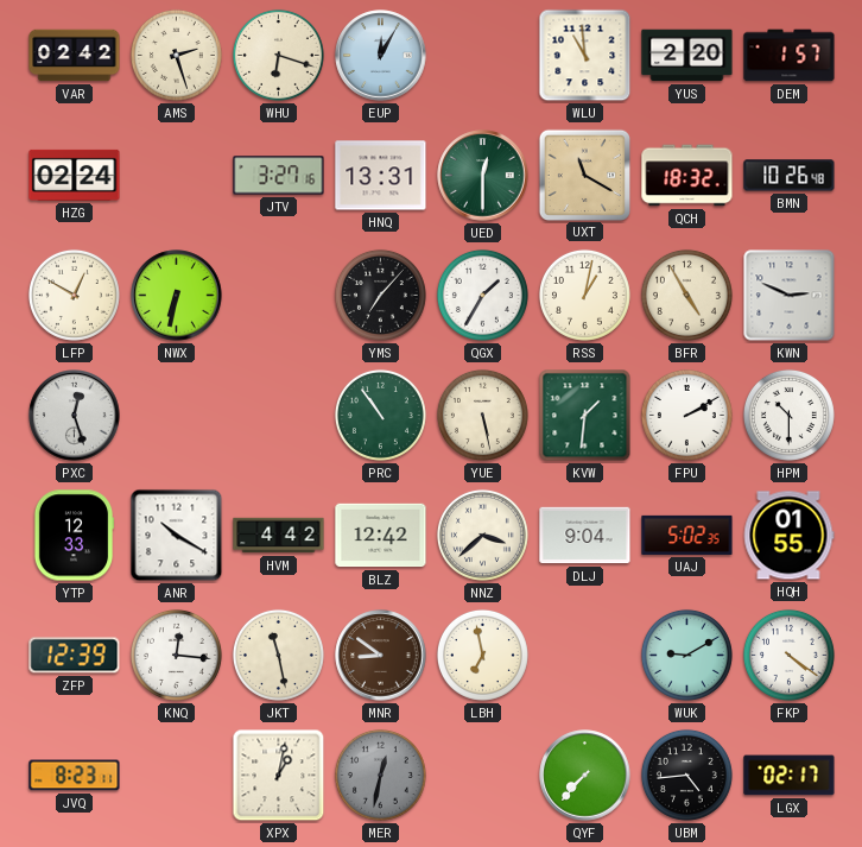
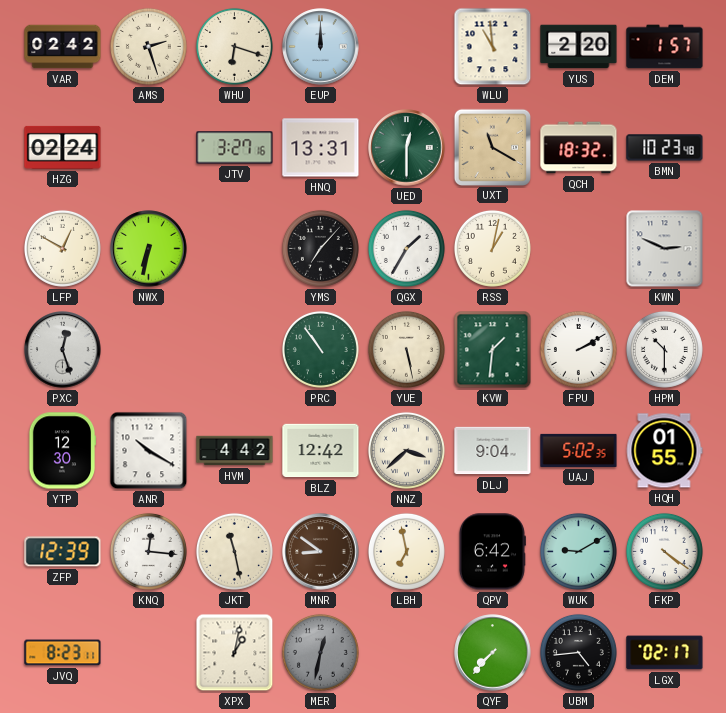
EUP: 12:05 -> 12:00
BMN: 10:26 -> 10:23
BFR: 4:55 -> none
YTP: 12:33 -> 12:30
QPV: none -> 6:42
